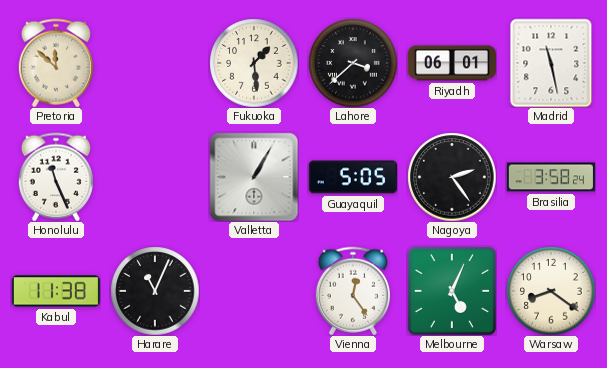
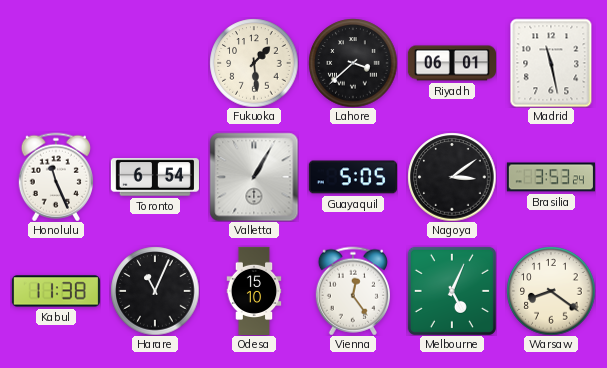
Pretoria: 11:52 -> none
Toronto: none -> 6:54
Nagoya: 2:24 -> 3:09
Brasilia: 3:58 -> 3:53
Odesa: none -> 15:10
